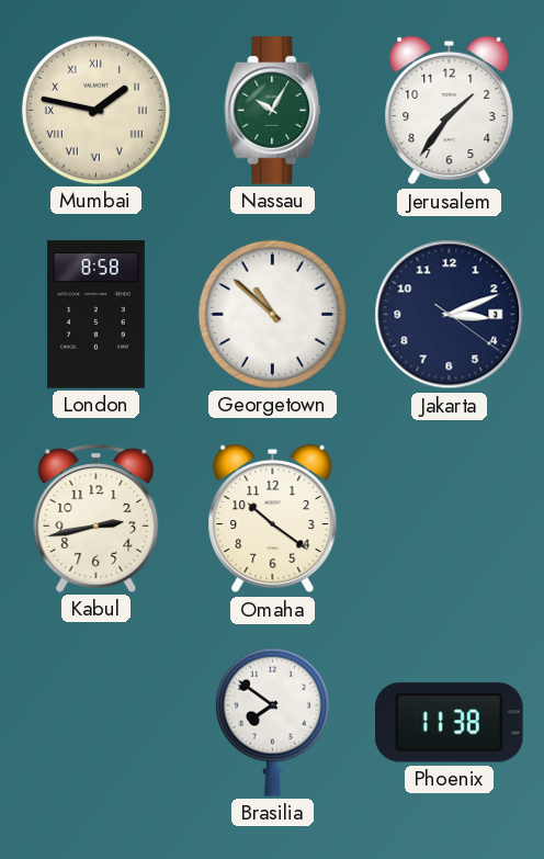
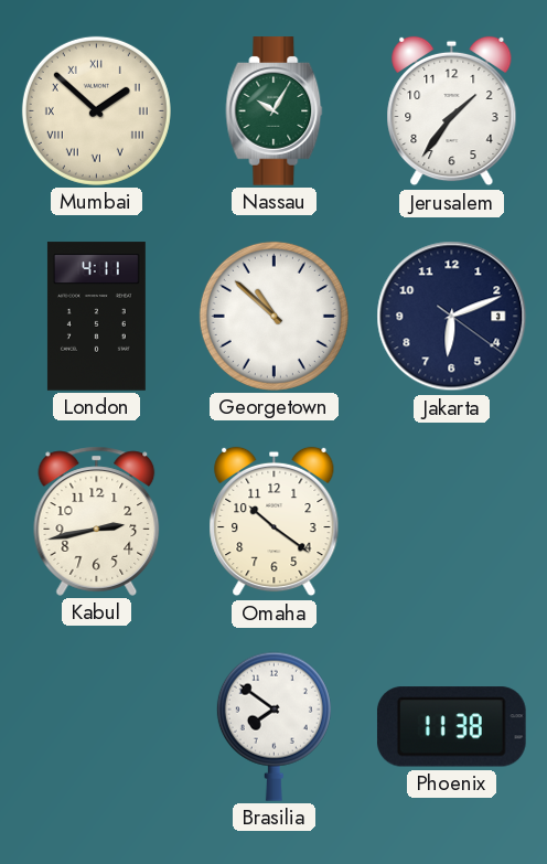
Mumbai: 1:47 -> 1:52
London: 8:58 -> 4:11
Jakarta: 3:11 -> 6:11
